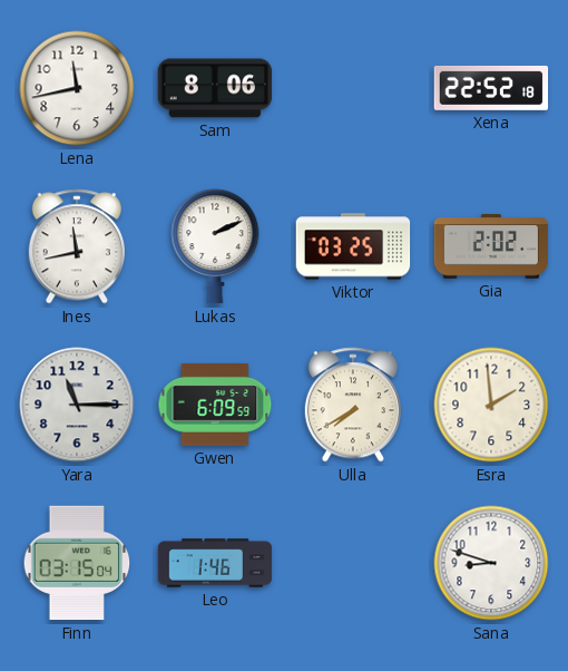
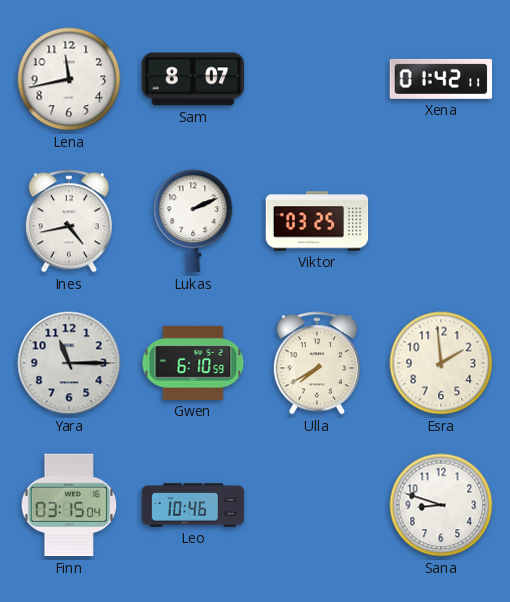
Sam: 8:06 -> 8:07
Xena: 22:52 -> 01:42
Ines: 11:43 -> 4:43
Gia: 2:02 -> none
Gwen: 6:09 -> 6:10
Leo: 1:46 -> 10:46
